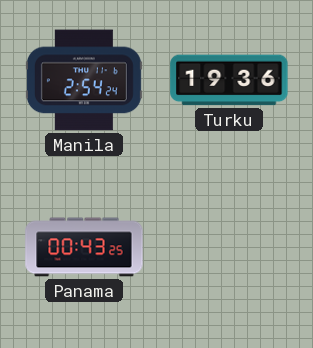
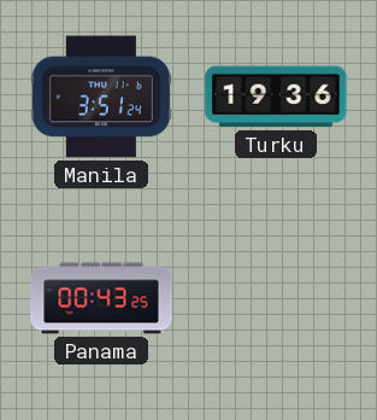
Manila: 2:54 -> 3:51
